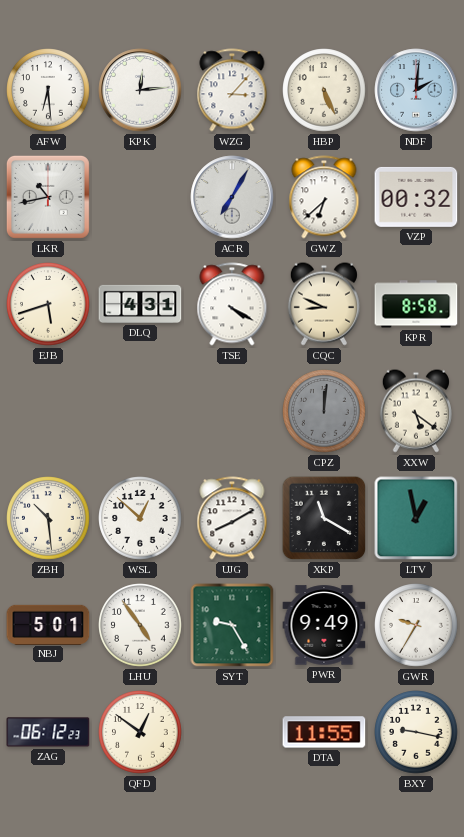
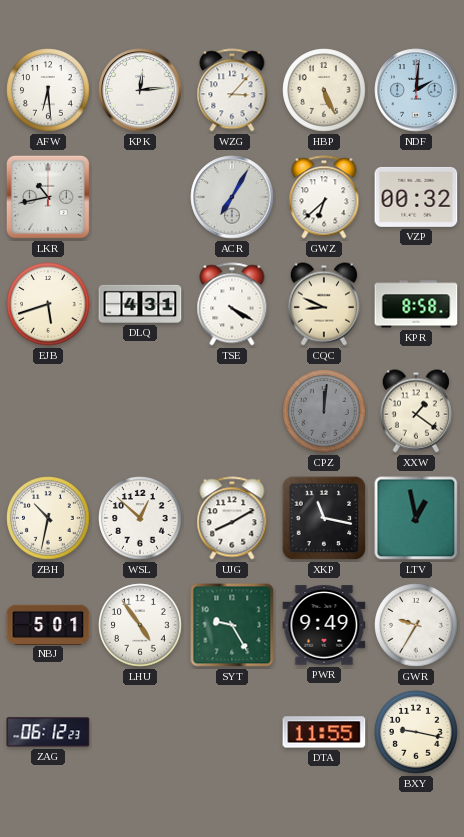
XXW: 5:21 -> 1:21
ZBH: 10:29 -> 10:32
XKP: 11:20 -> 11:17
QFD: 12:51 -> none
